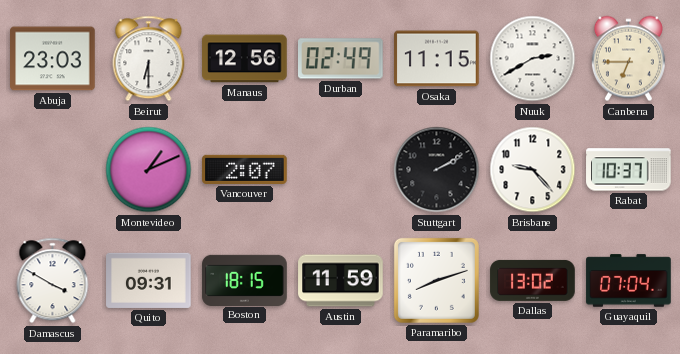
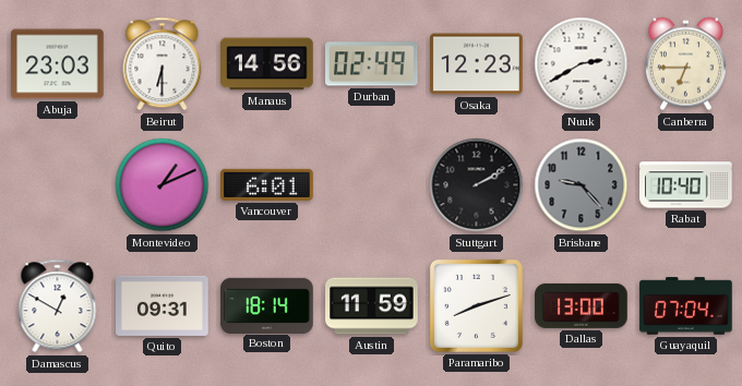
Manaus: 12:56 -> 14:56
Osaka: 11:15 -> 12:23
Vancouver: 2:07 -> 6:01
Brisbane dial: white -> grey
Rabat: 10:37 -> 10:40
Damascus: 3:50 -> 12:50
Boston: 18:15 -> 18:14
Dallas: 13:02 -> 13:00
